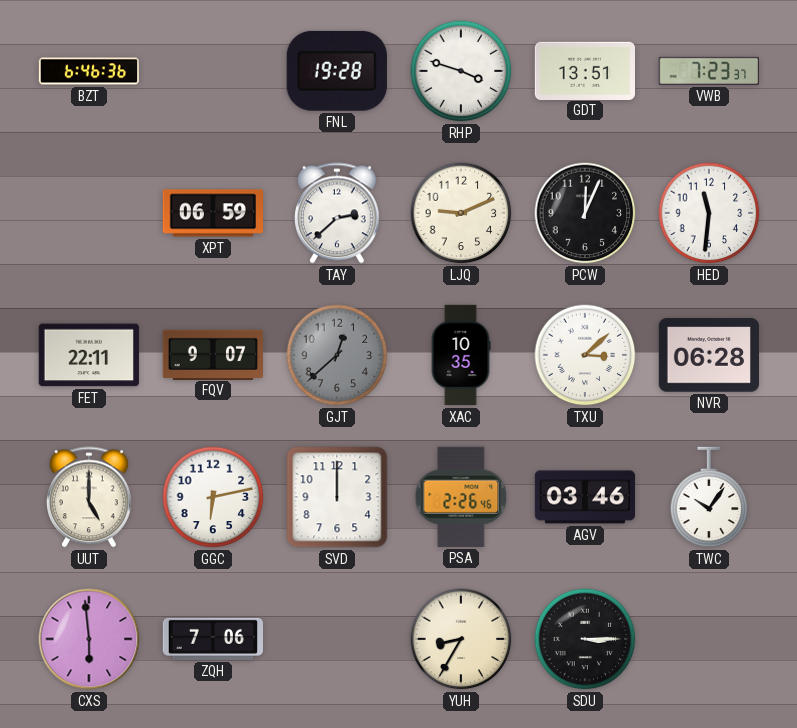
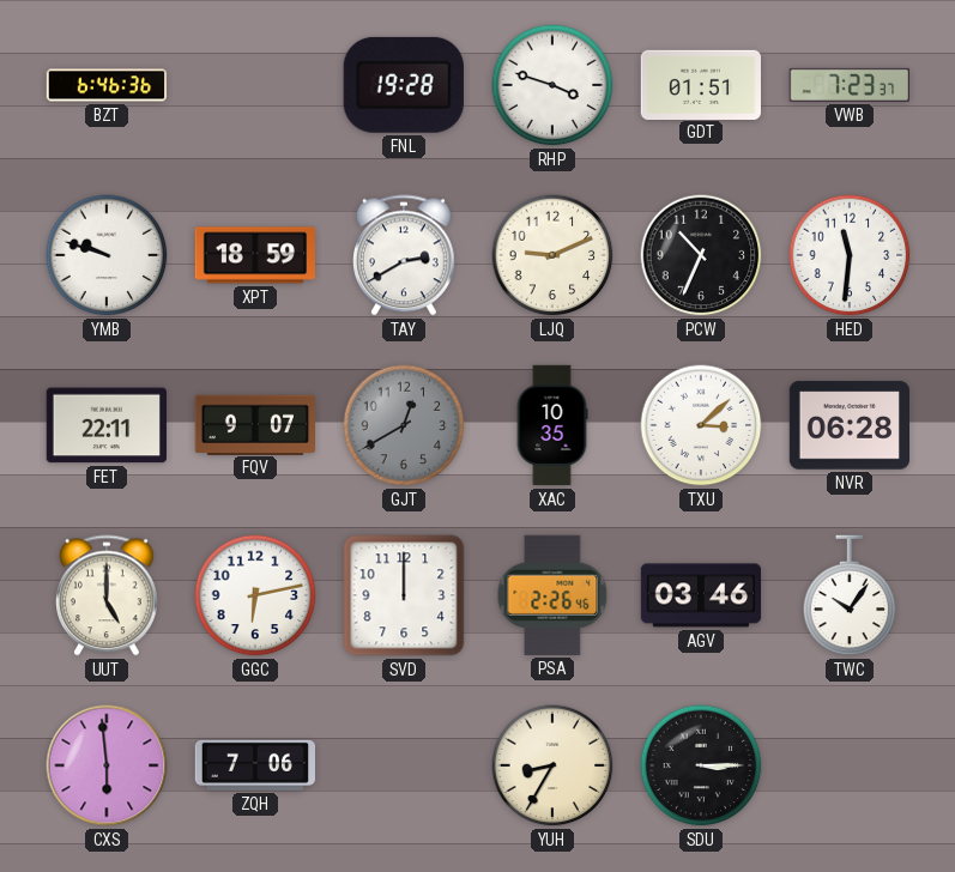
GDT: 13:51 -> 01:51
YMB: none -> 9:48
XPT: 06:59 -> 18:59
TAY: 2:38 -> 2:40
PCW: 12:04 -> 10:34
GJT: 12:38 -> 12:40
